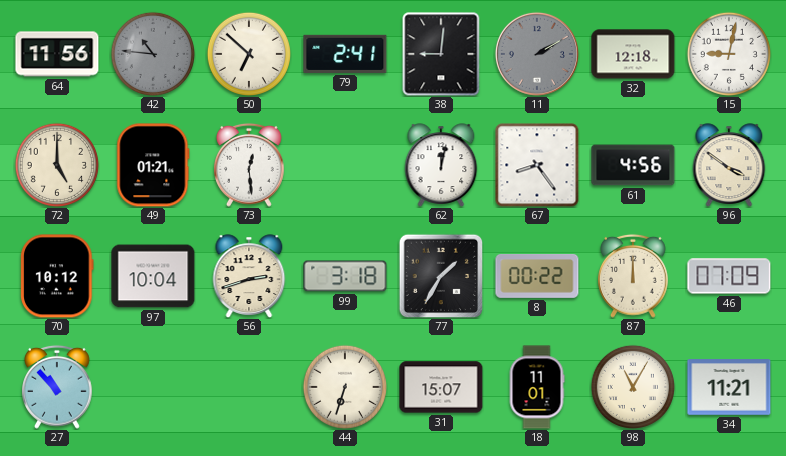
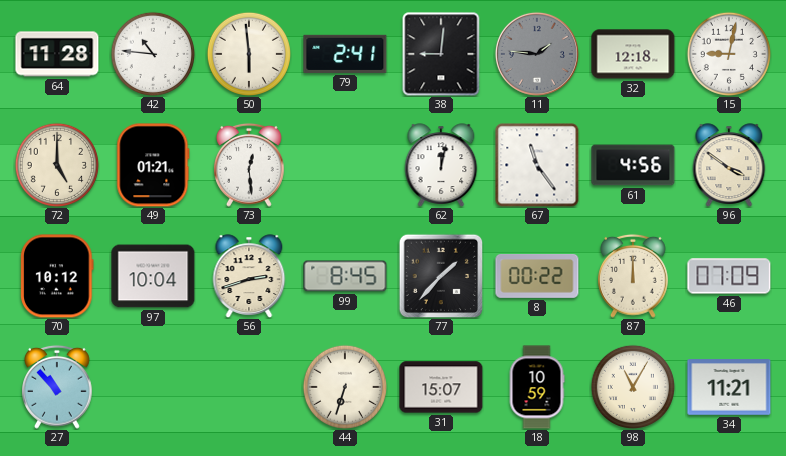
64: 11:56 -> 11:28
42 dial: grey -> white
50: 6:52 -> 5:59
11: 2:10 -> 1:46
67: 8:24 -> 11:24
99: 3:18 -> 8:45
77: 1:35 -> 1:37
18: 11:01 -> 10:59
